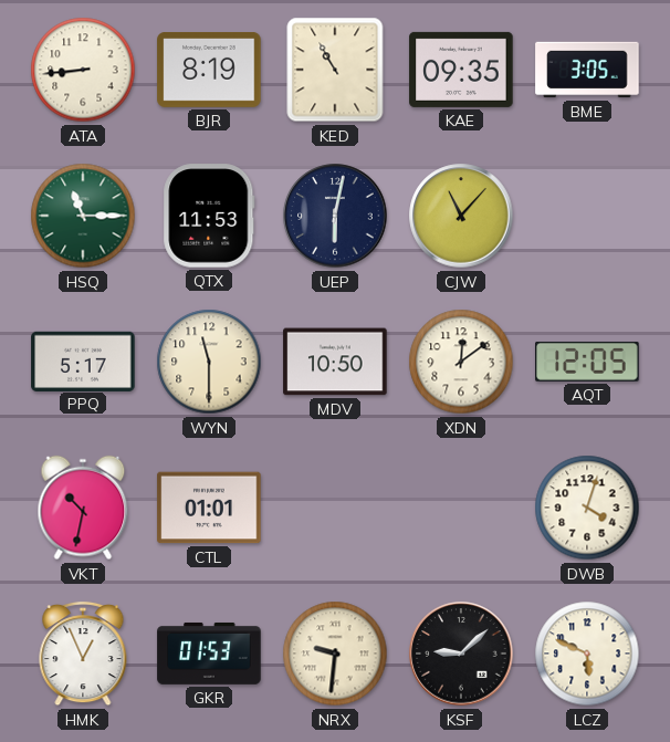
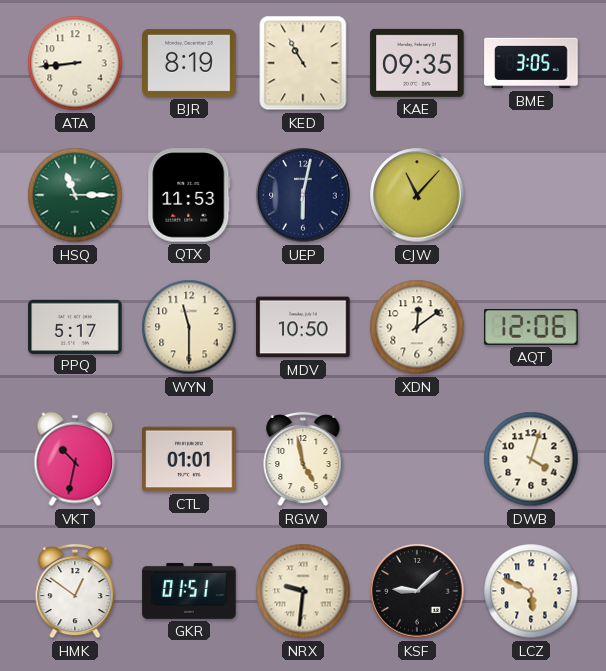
AQT: 12:05 -> 12:06
RGW: none -> 4:58
HMK: 12:56 -> 12:51
GKR: 01:53 -> 01:51
